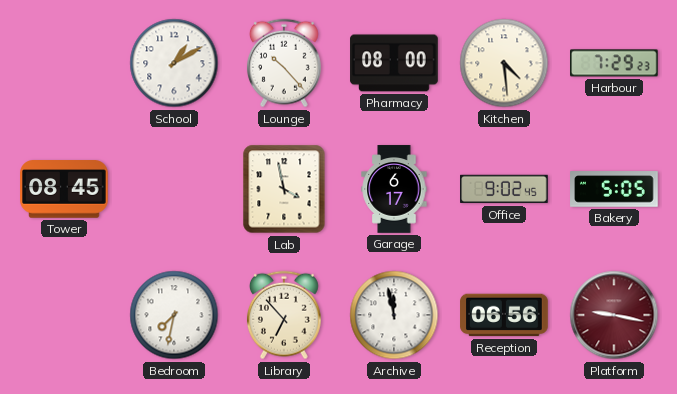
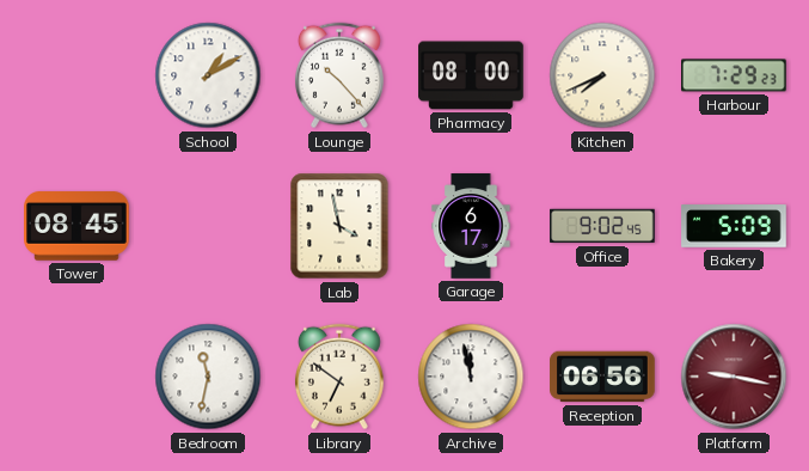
Kitchen: 4:29 -> 7:41
Bakery: 5:05 -> 5:09
Bedroom: 7:32 -> 11:32
Library: 6:53 -> 6:51
